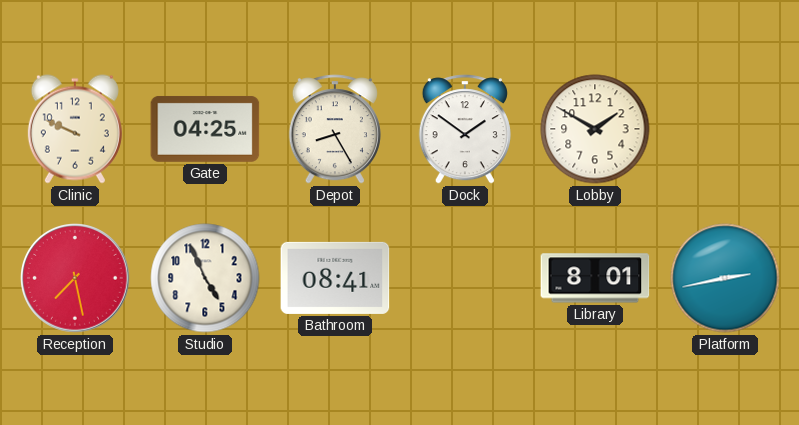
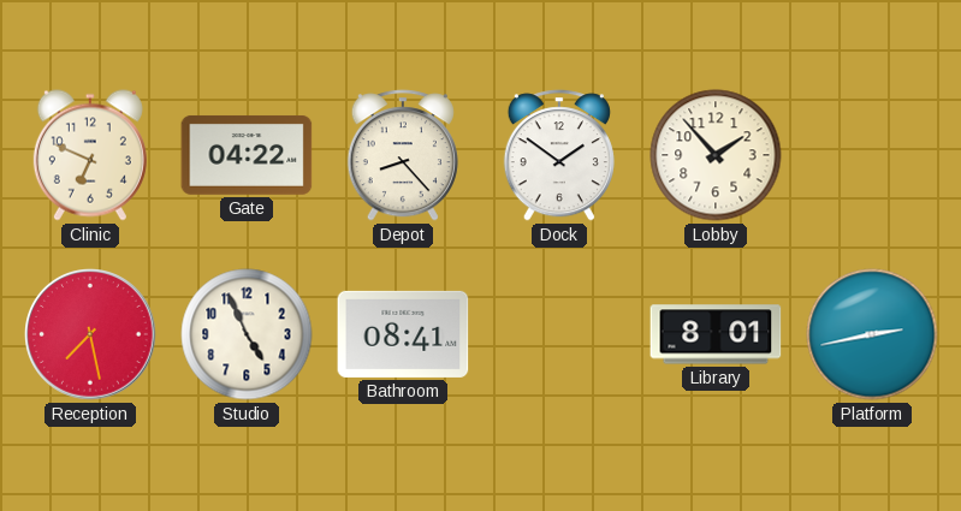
Clinic: 9:49 -> 6:49
Gate: 04:25 -> 04:22
Depot: 8:25 -> 8:23
Lobby: 1:50 -> 1:53
